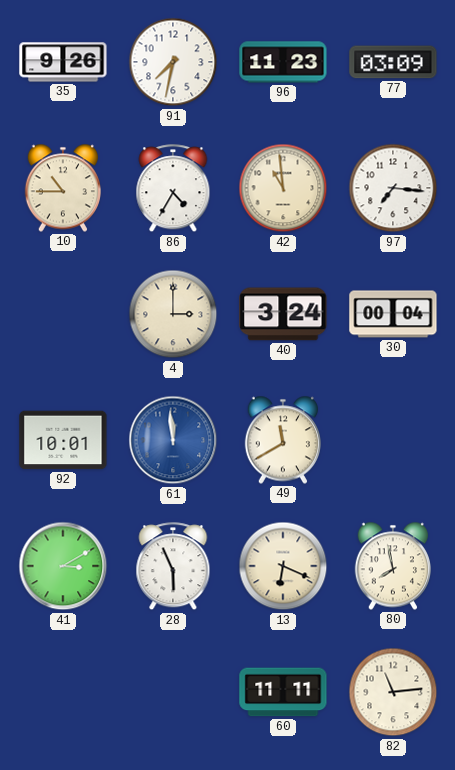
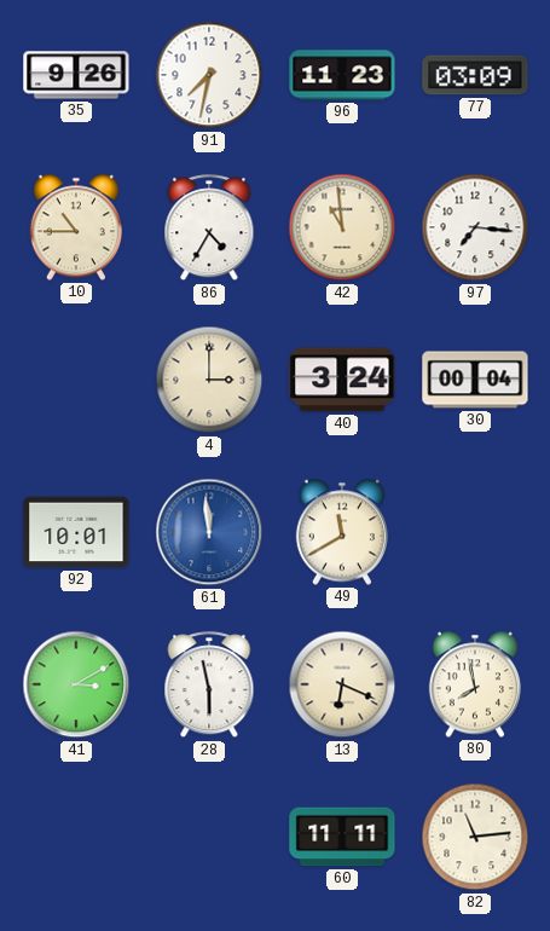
28: 5:56 -> 5:58
